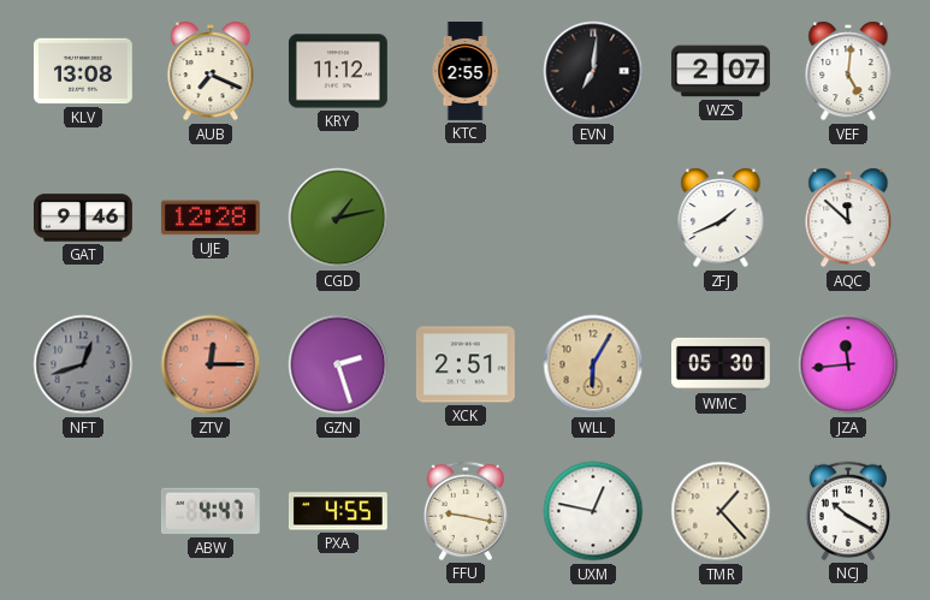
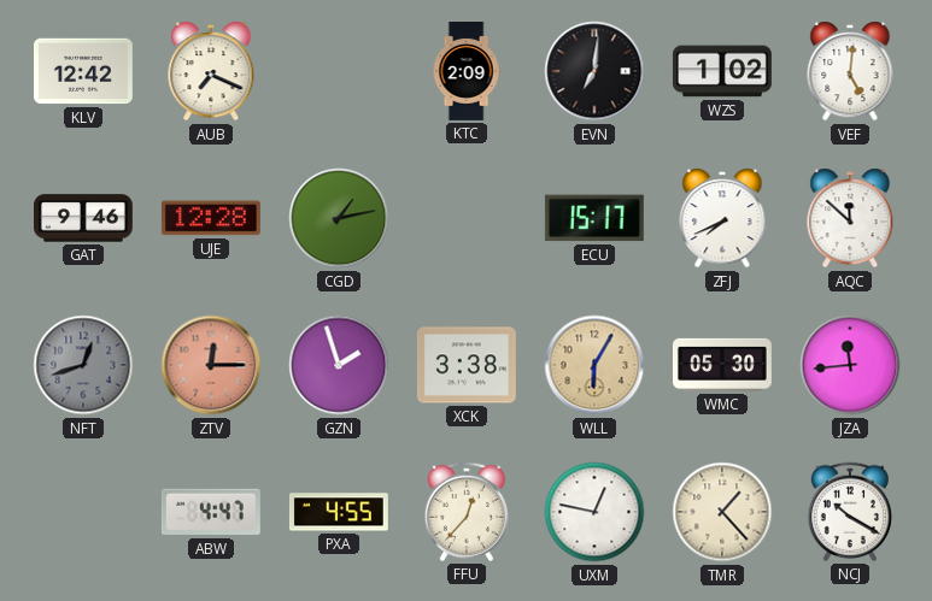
KLV: 13:08 -> 12:42
KRY: 11:12 -> none
KTC: 2:55 -> 2:09
WZS: 2:07 -> 1:02
ECU: none -> 15:17
ZFJ: 1:41 -> 7:41
GZN: 2:27 -> 1:57
XCK: 2:51 -> 3:38
FFU: 9:17 -> 12:37
